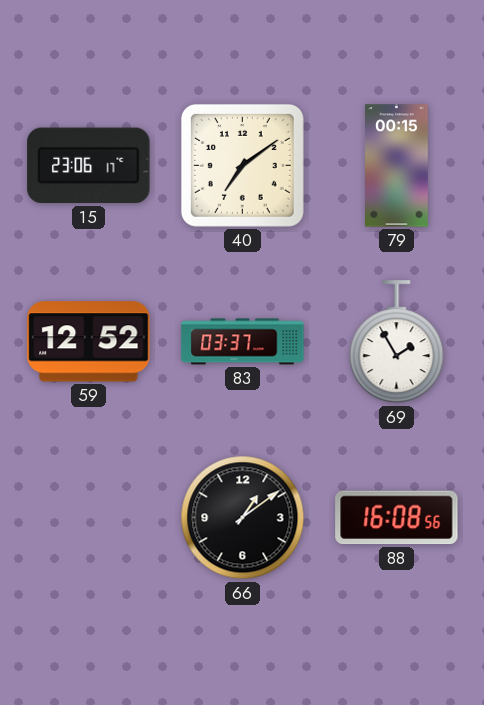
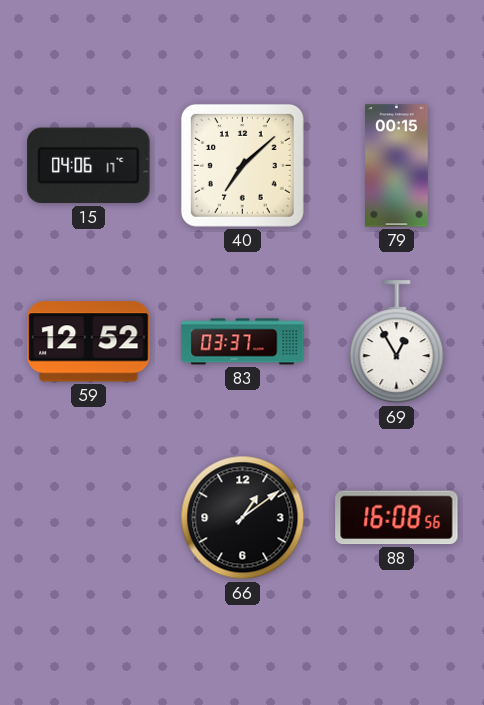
15: 23:06 -> 04:06
40: 7:09 -> 7:08
69: 1:55 -> 12:55
